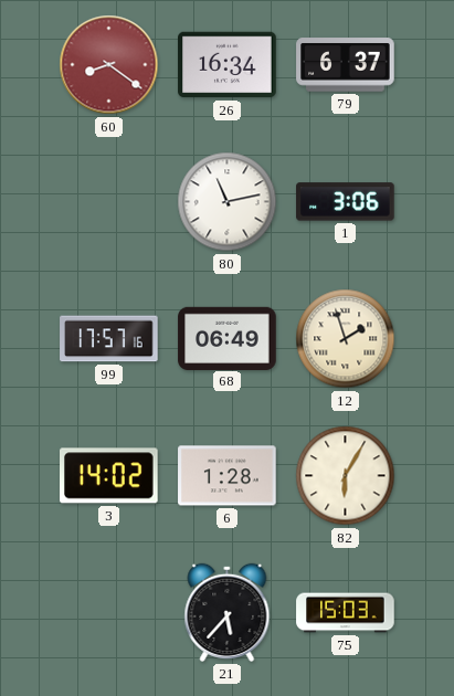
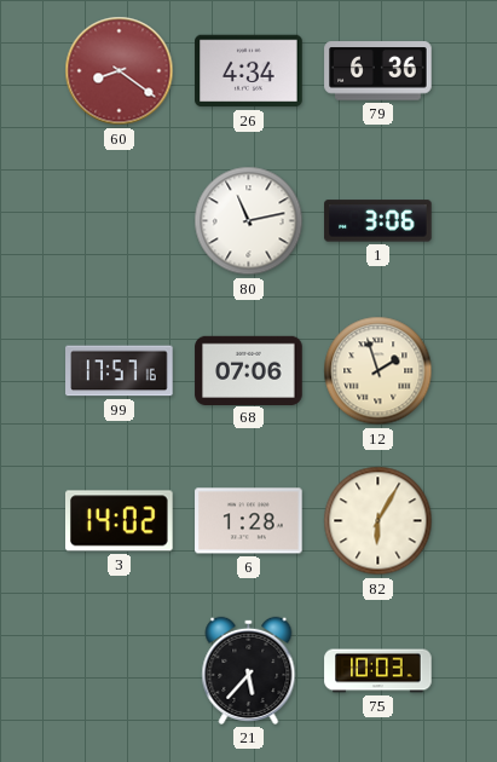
26: 16:34 -> 4:34
79: 6:37 -> 6:36
68: 06:49 -> 07:06
75: 15:03 -> 10:03
